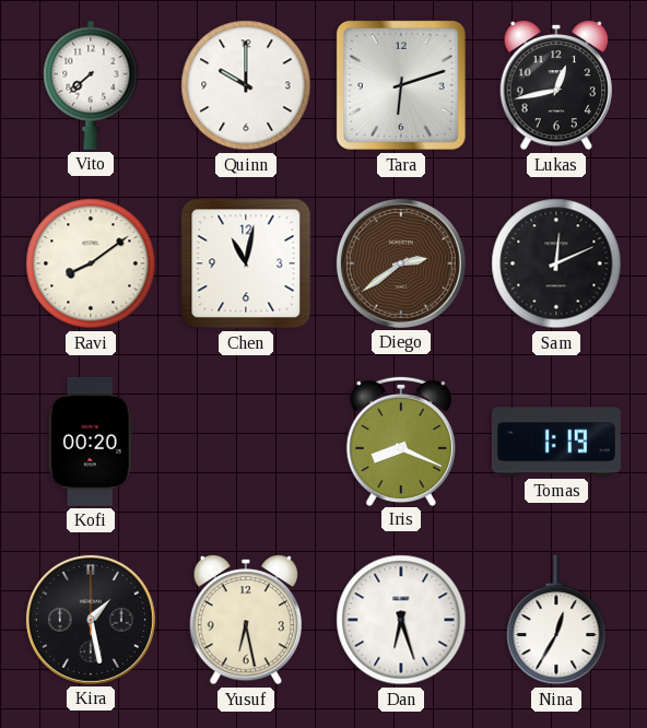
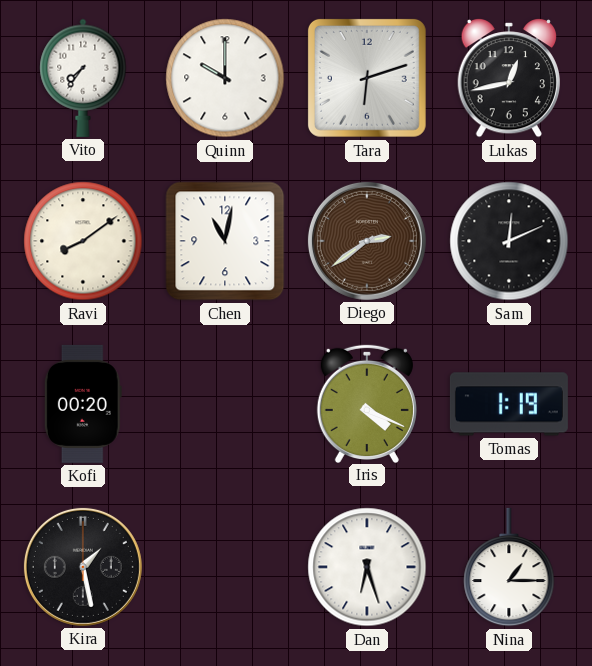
Vito: 7:38 -> 7:36
Iris: 8:19 -> 4:19
Yusuf: 6:28 -> none
Nina: 12:35 -> 1:15
